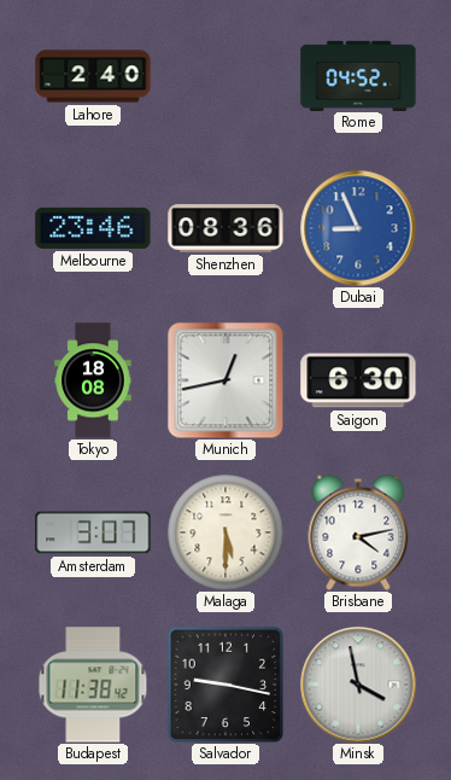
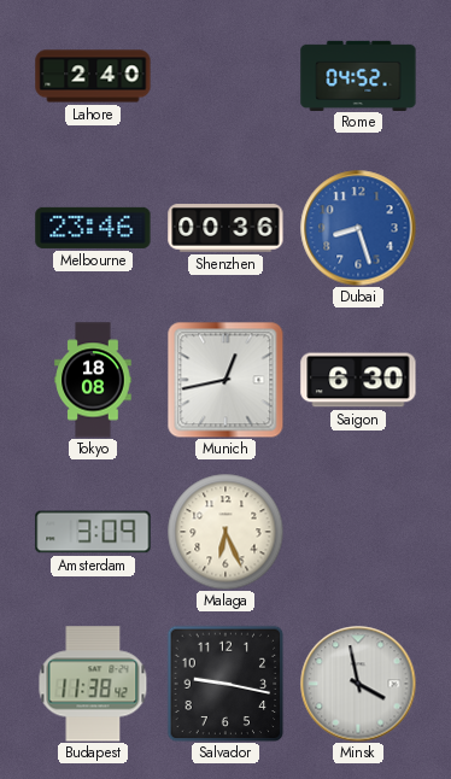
Shenzhen: 08:36 -> 00:36
Dubai: 8:56 -> 8:27
Amsterdam: 3:07 -> 3:09
Malaga: 5:30 -> 6:26
Brisbane: 4:13 -> none
